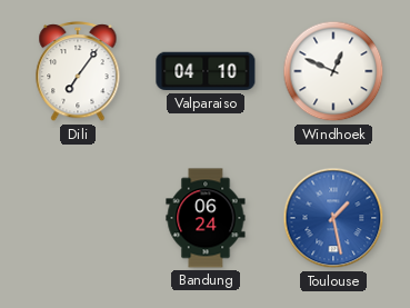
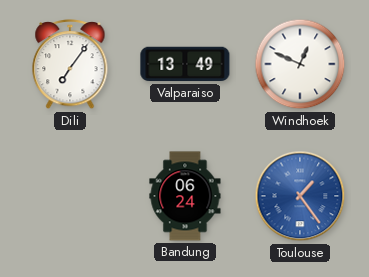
Valparaiso: 04:10 -> 13:49
Toulouse: 1:28 -> 1:24
